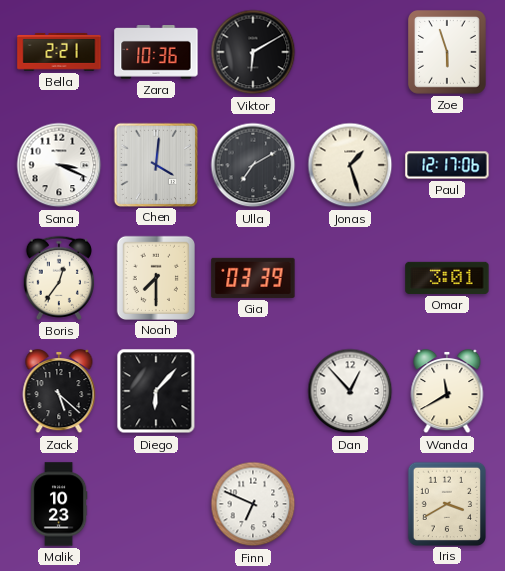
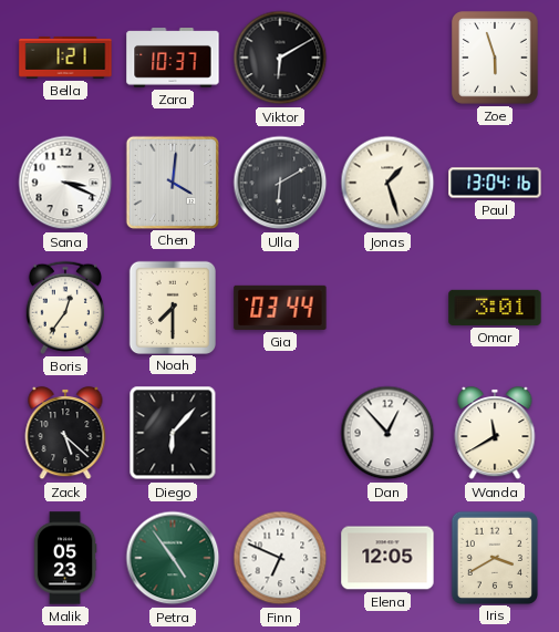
Bella: 2:21 -> 1:21
Zara: 10:36 -> 10:37
Ulla: 7:10 -> 6:10
Paul: 12:17 -> 13:04
Gia: 03:39 -> 03:44
Malik: 10:23 -> 05:23
Petra: none -> 4:54
Elena: none -> 12:05
